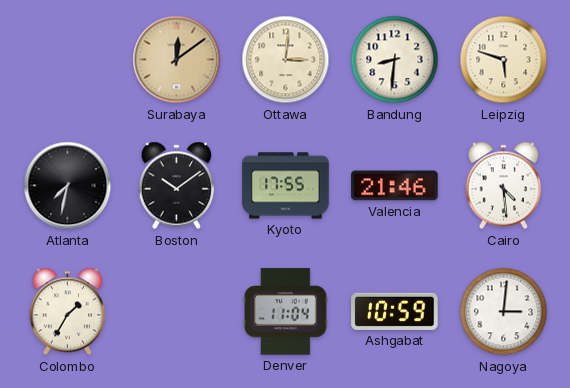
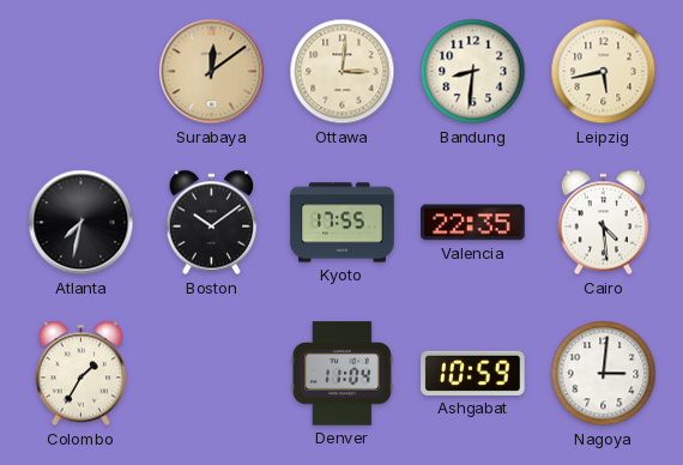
Leipzig: 5:48 -> 5:43
Valencia: 21:46 -> 22:35
